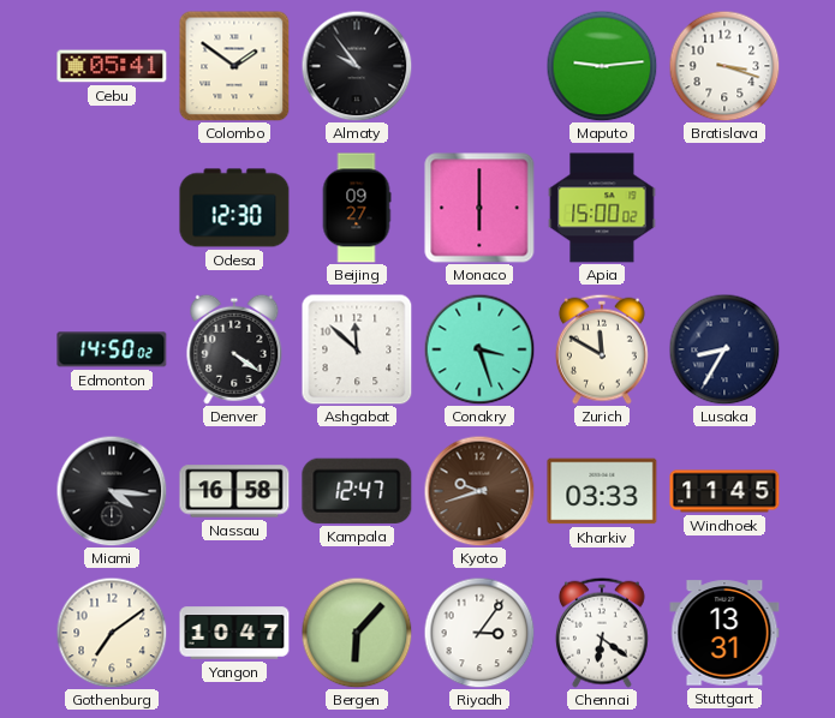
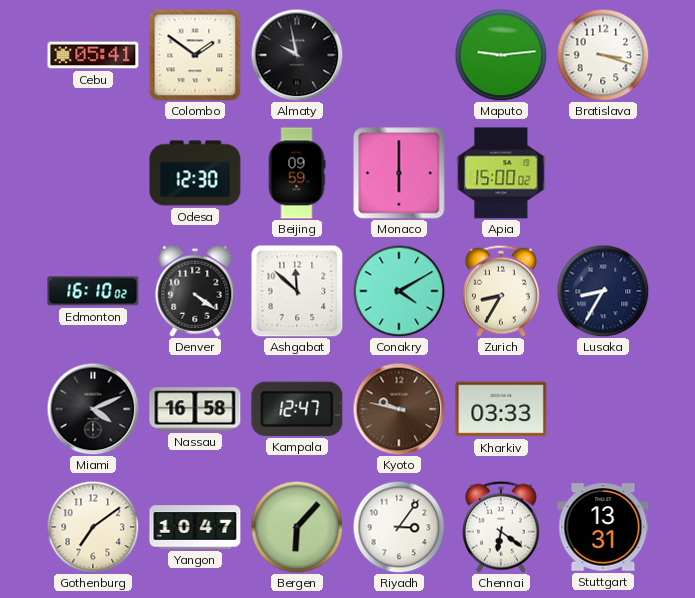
Almaty: 9:54 -> 9:58
Beijing: 09:27 -> 09:59
Edmonton: 14:50 -> 16:10
Conakry: 3:27 -> 4:10
Zurich: 11:50 -> 8:35
Miami: 4:16 -> 4:11
Kyoto: 9:42 -> 9:47
Windhoek: 11:45 -> none
